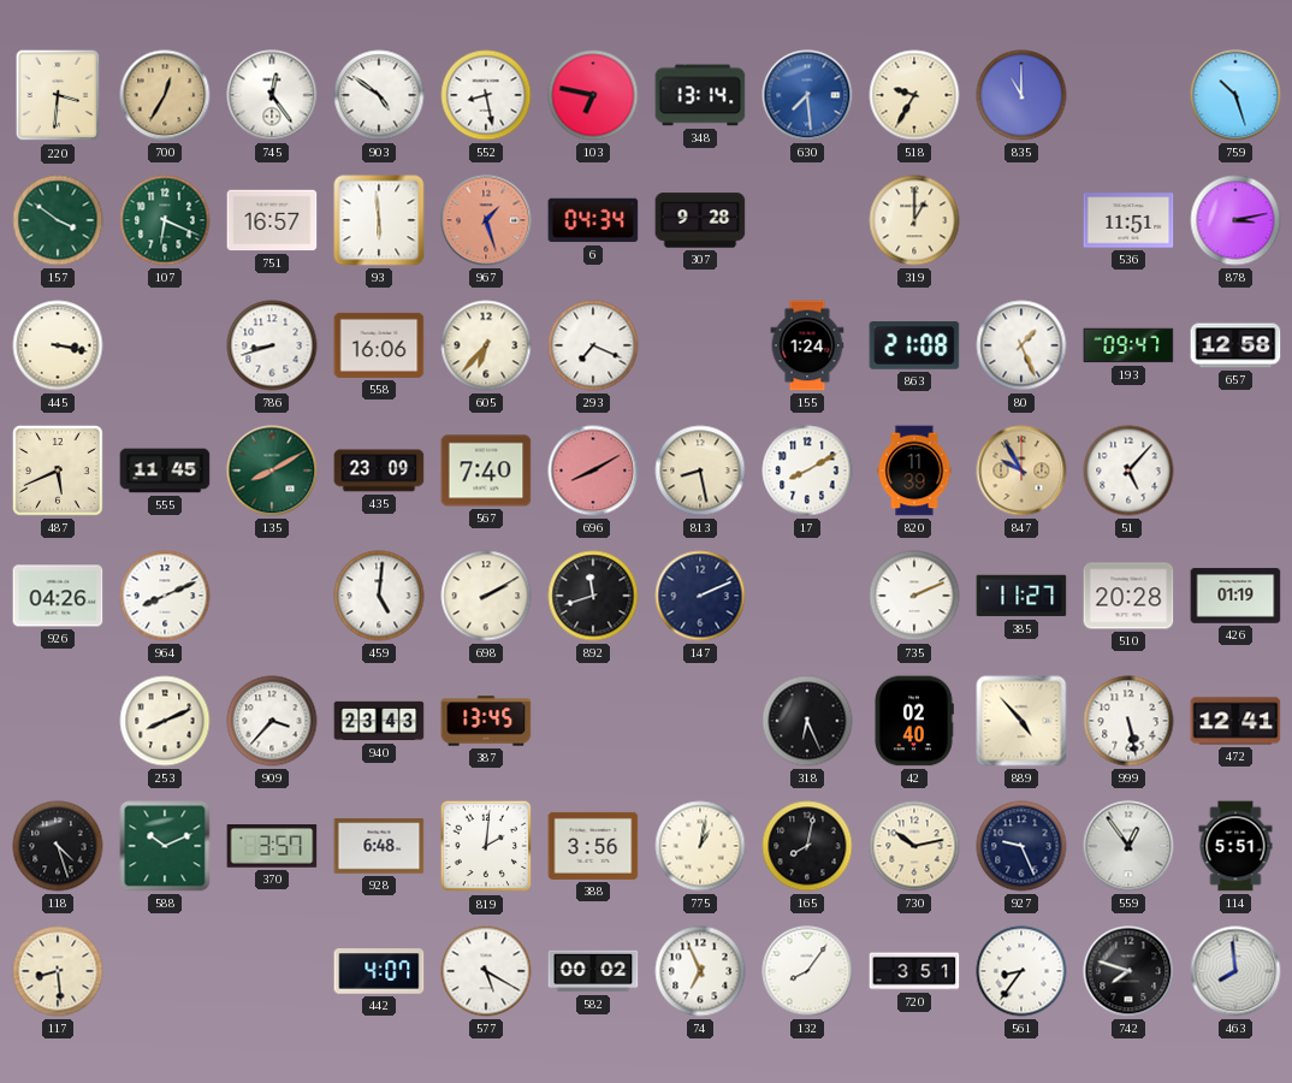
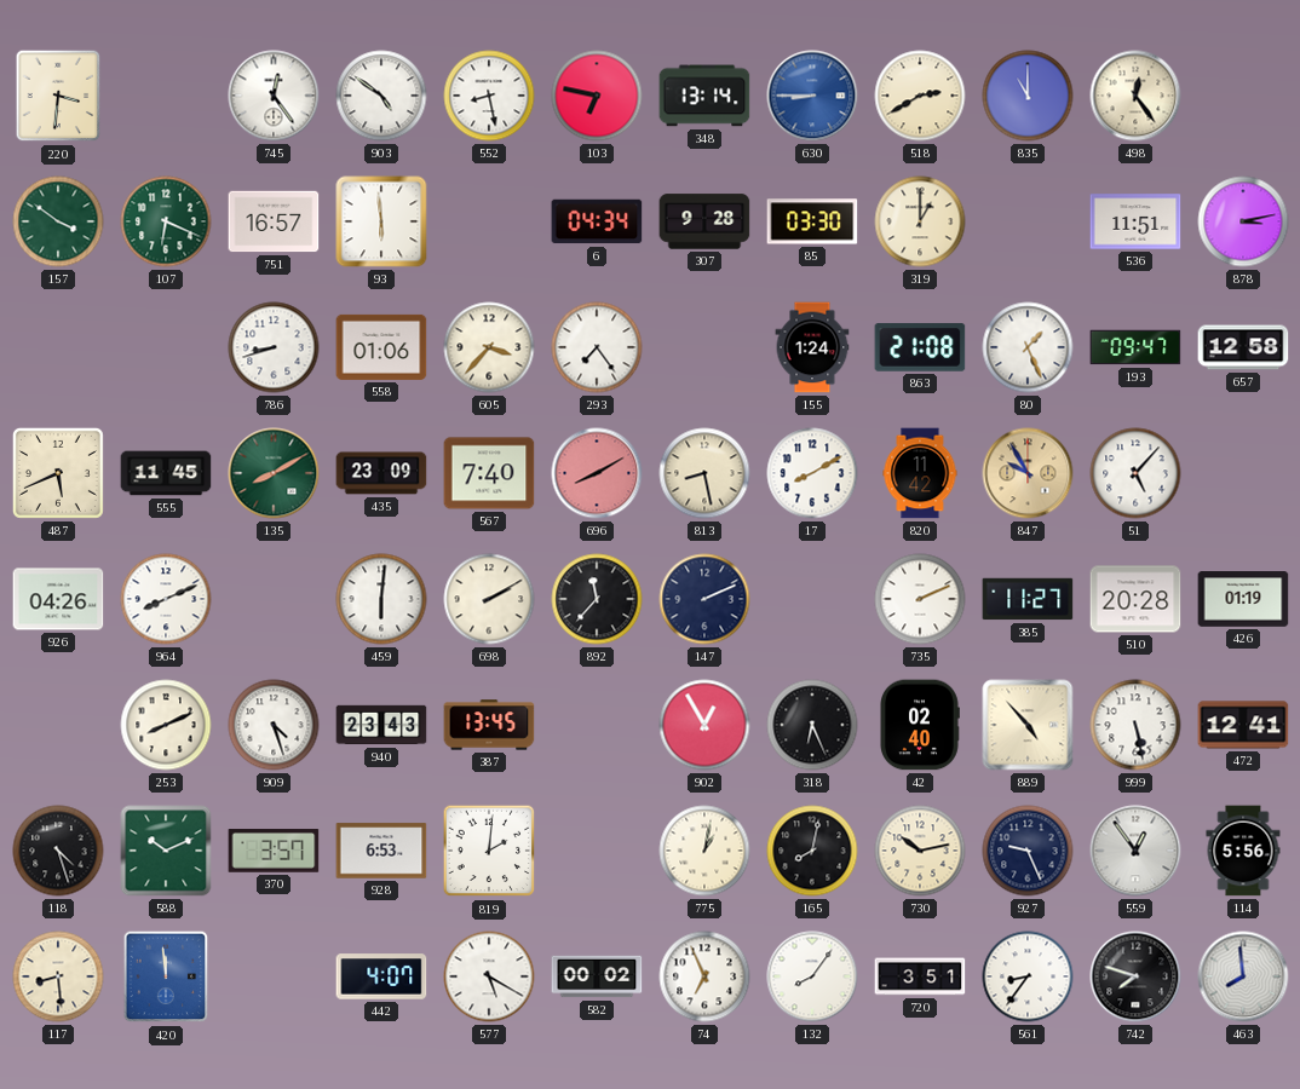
700: 12:35 -> none
630: 7:29 -> 8:45
518: 9:35 -> 2:40
498: none -> 12:24
759: 10:27 -> none
967: 1:27 -> none
85: none -> 03:30
445: 3:17 -> none
558: 16:06 -> 01:06
605: 6:37 -> 3:37
293: 7:19 -> 7:24
820: 11:39 -> 11:42
459: 5:01 -> 6:01
892: 11:42 -> 11:37
909: 3:37 -> 4:27
902: none -> 12:55
928: 6:48 -> 6:53
388: 3:56 -> none
114: 5:51 -> 5:56
420: none -> 11:59
